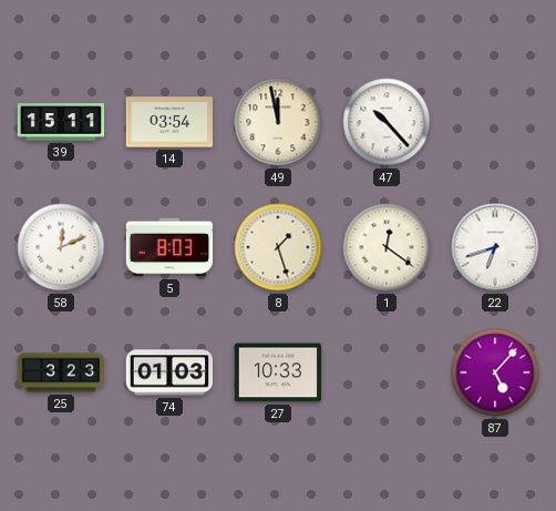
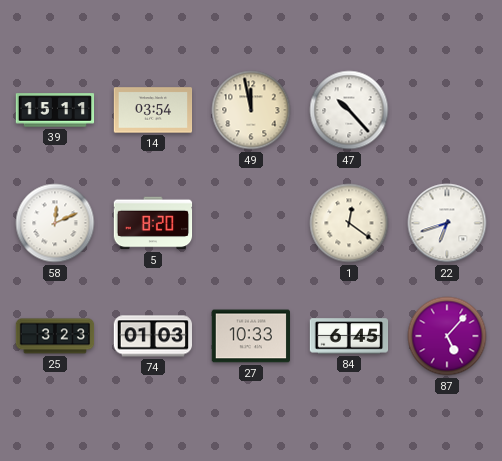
5: 8:03 -> 8:20
8: 1:27 -> none
84: none -> 6:45
